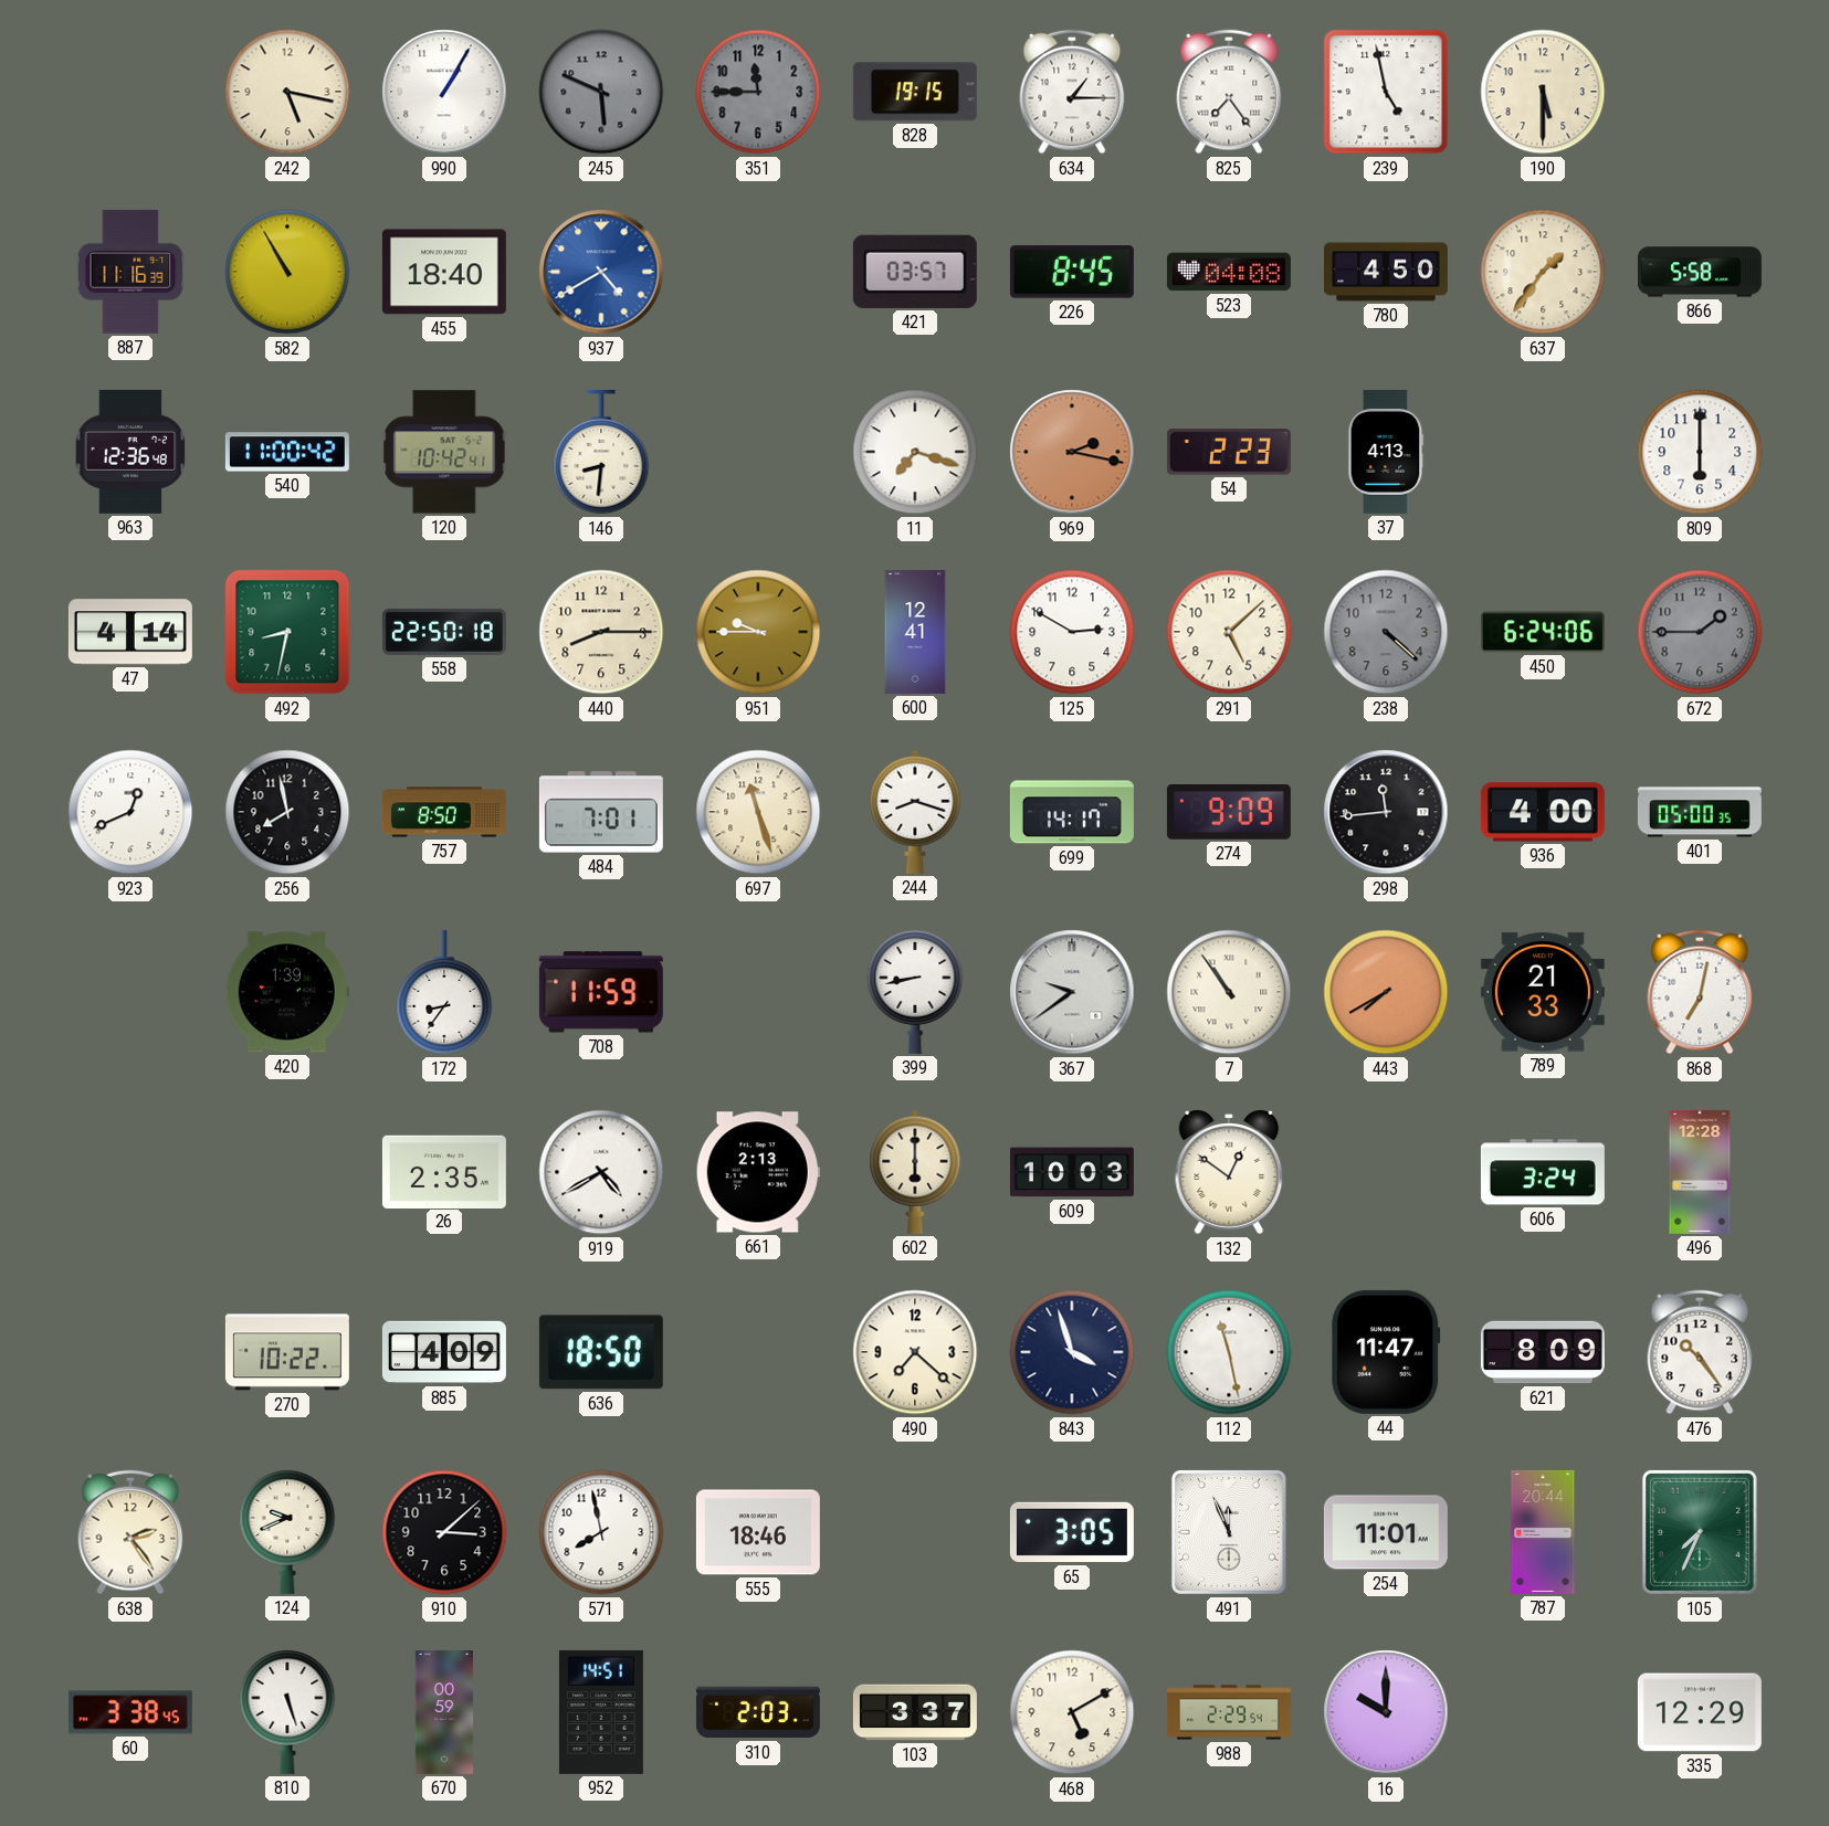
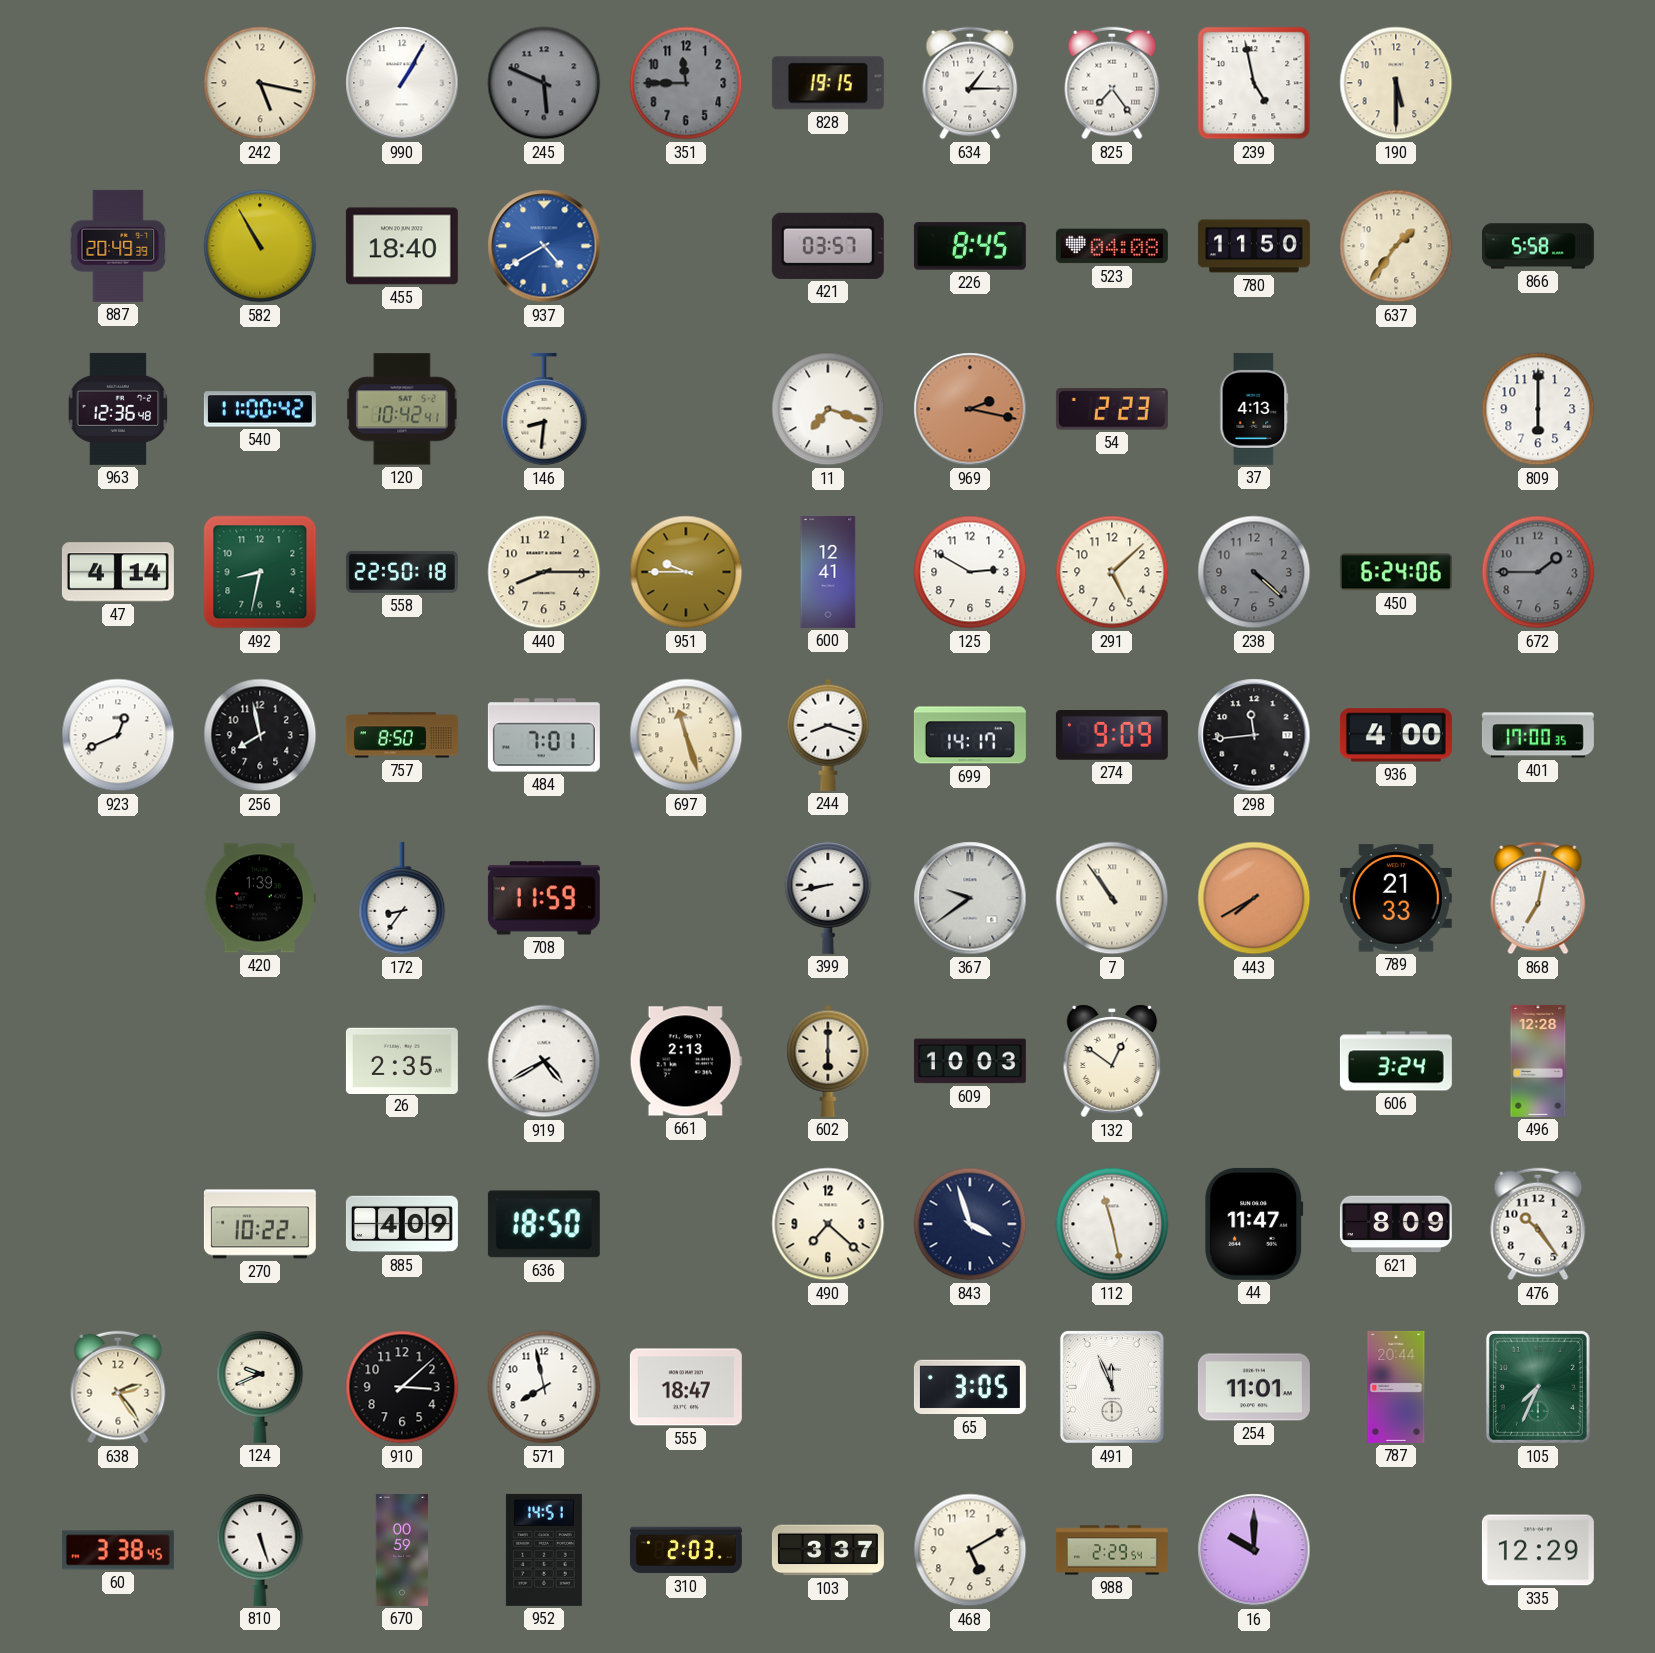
887: 11:16 -> 20:49
780: 4:50 -> 11:50
401: 05:00 -> 17:00
555: 18:46 -> 18:47
